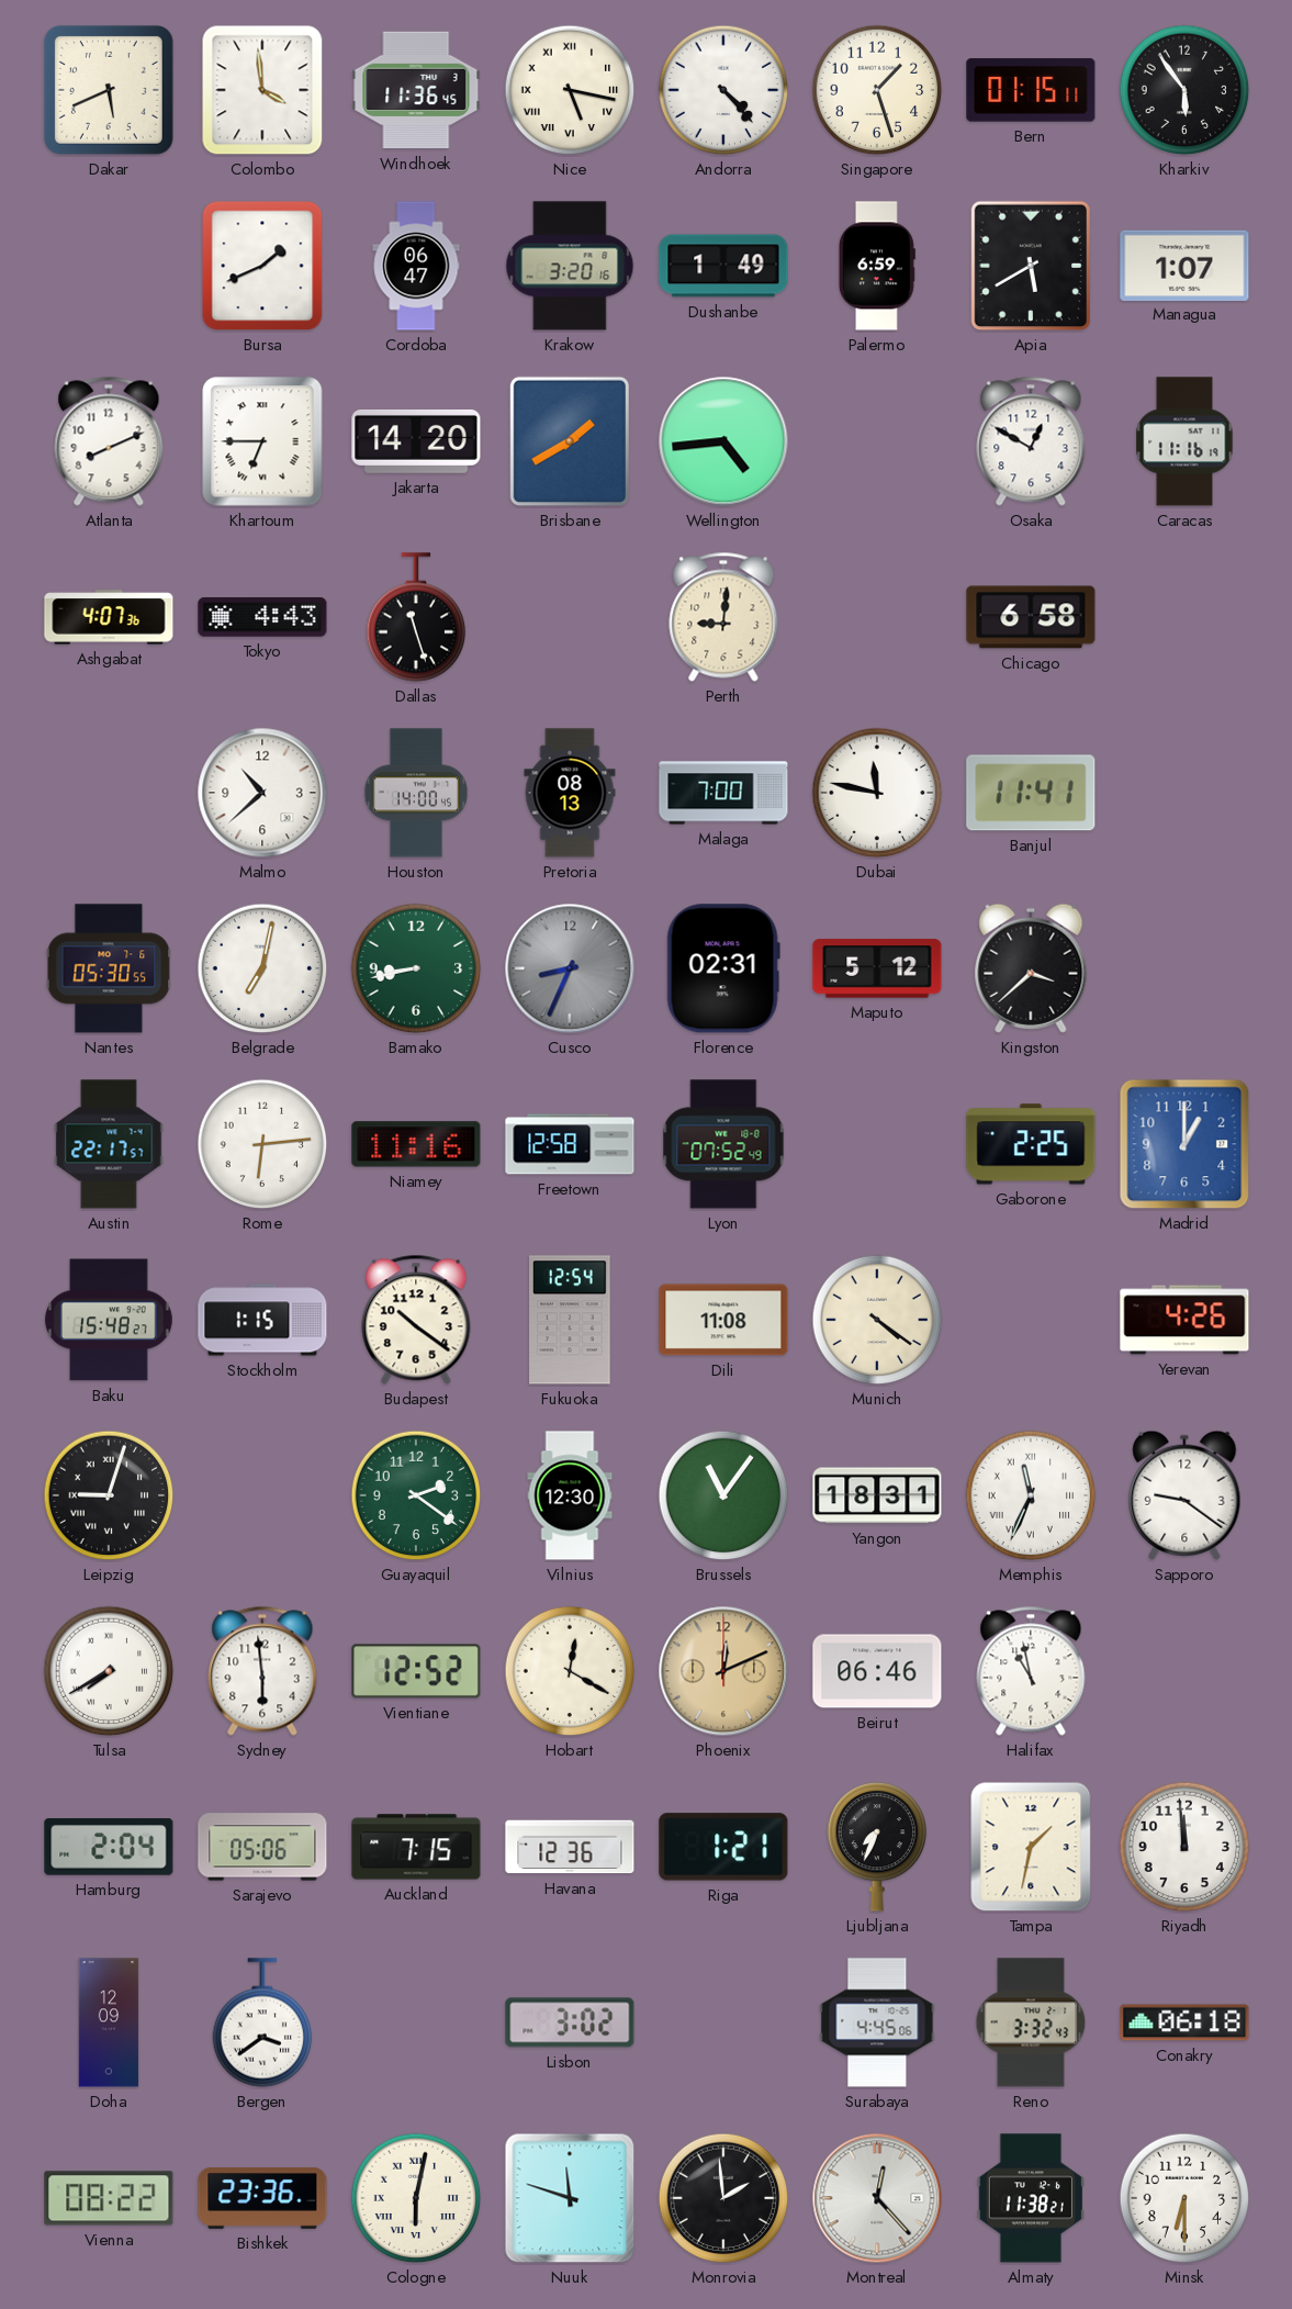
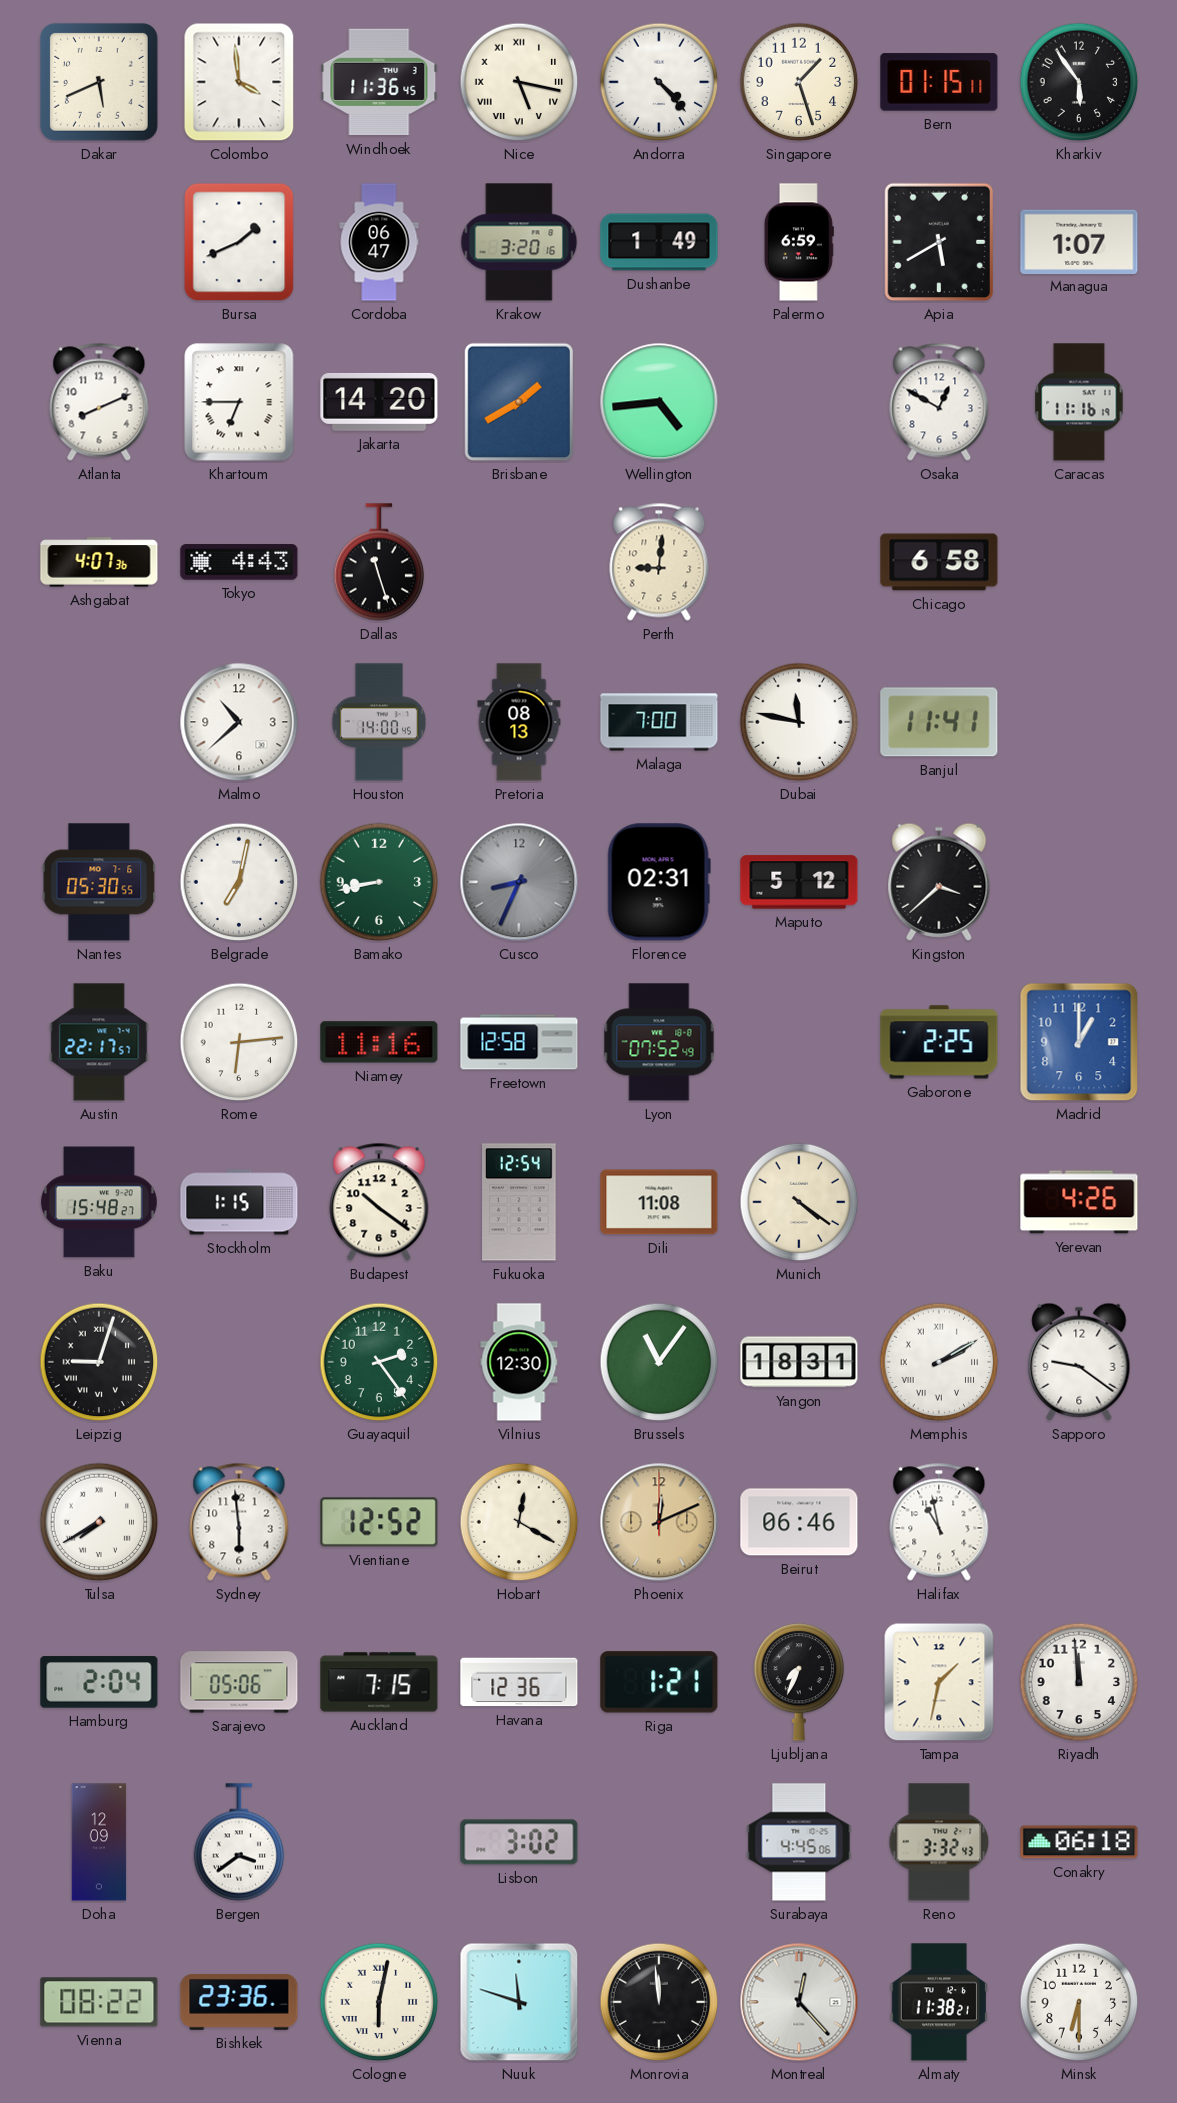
Guayaquil: 2:21 -> 2:24
Memphis: 11:34 -> 2:10
Monrovia: 1:59 -> 11:59
